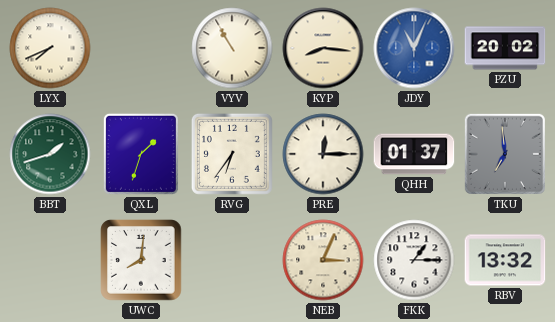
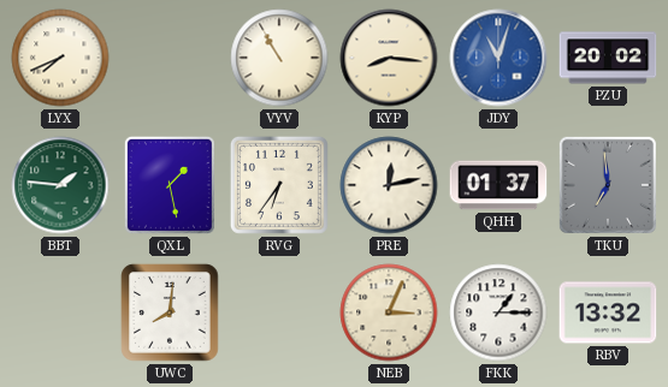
JDY: 11:04 -> 11:03
BBT: 1:42 -> 1:46
QXL: 1:33 -> 1:28
PRE: 12:15 -> 12:13
